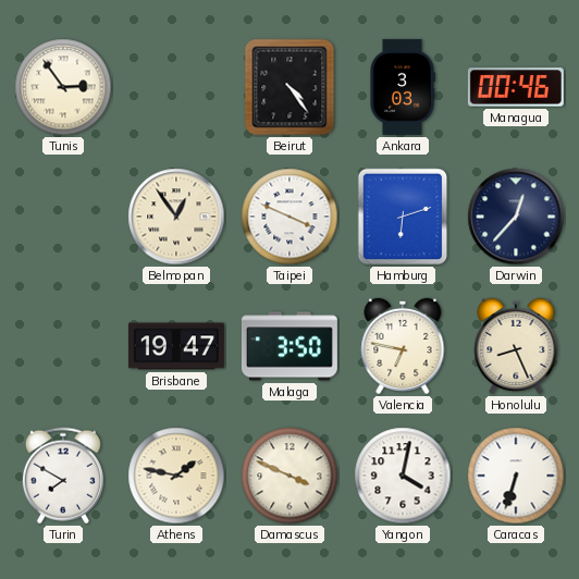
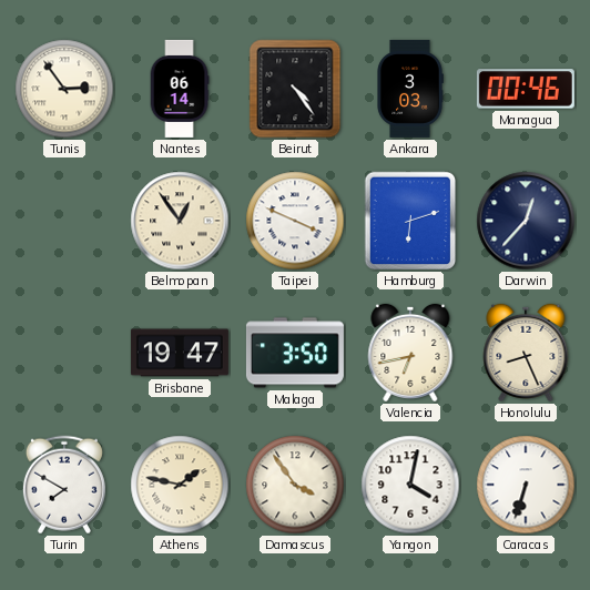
Nantes: none -> 06:14
Valencia: 6:47 -> 6:43
Damascus: 3:49 -> 3:54
